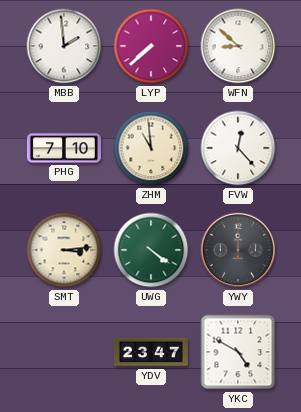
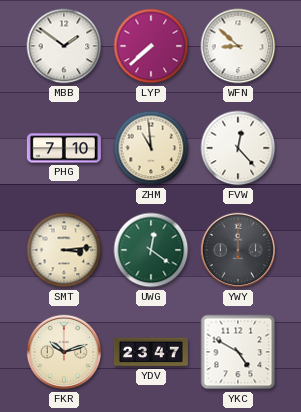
MBB: 1:59 -> 1:51
UWG: 4:21 -> 12:21
FKR: none -> 10:12
